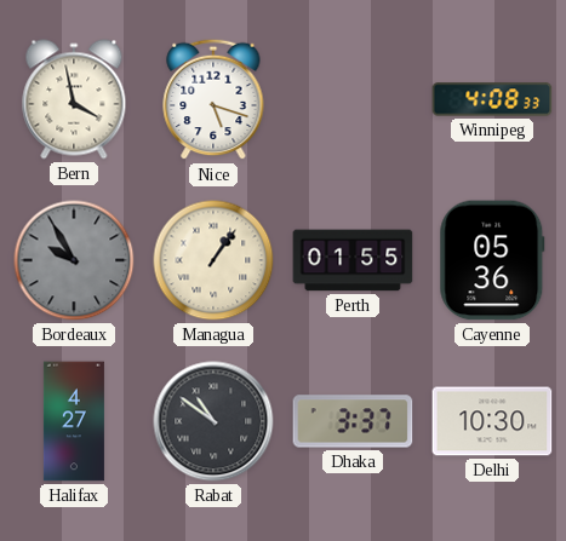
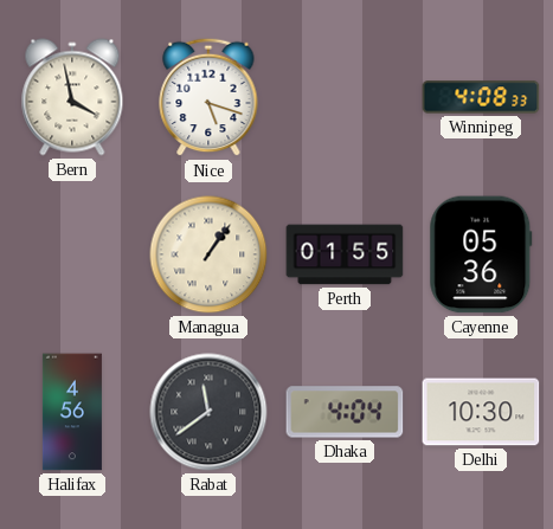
Bordeaux: 9:55 -> none
Halifax: 4:27 -> 4:56
Rabat: 10:51 -> 11:39
Dhaka: 3:37 -> 4:04
